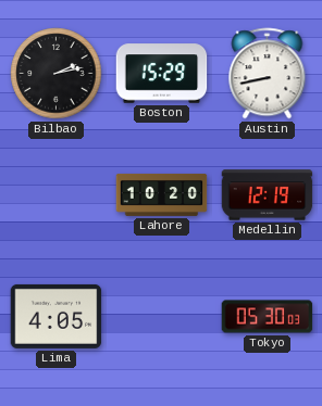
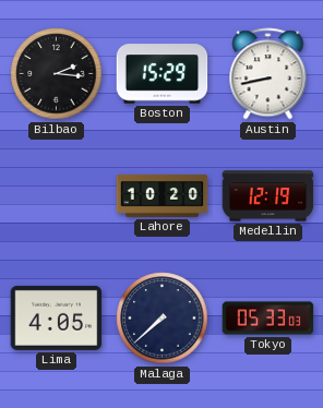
Bilbao: 2:13 -> 2:16
Malaga: none -> 7:38
Tokyo: 05:30 -> 05:33
